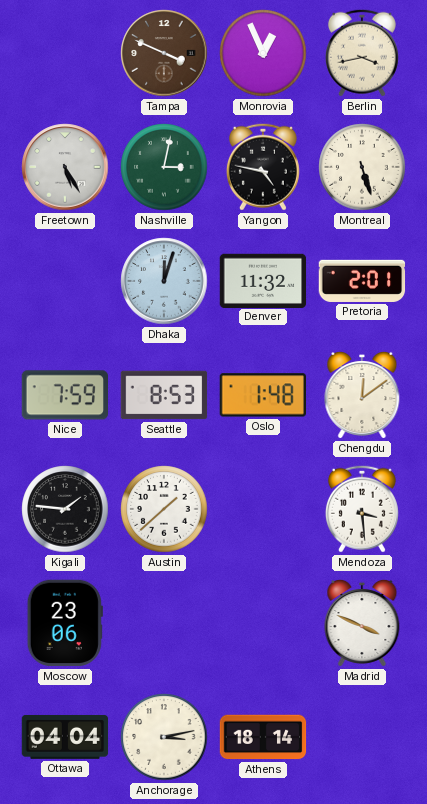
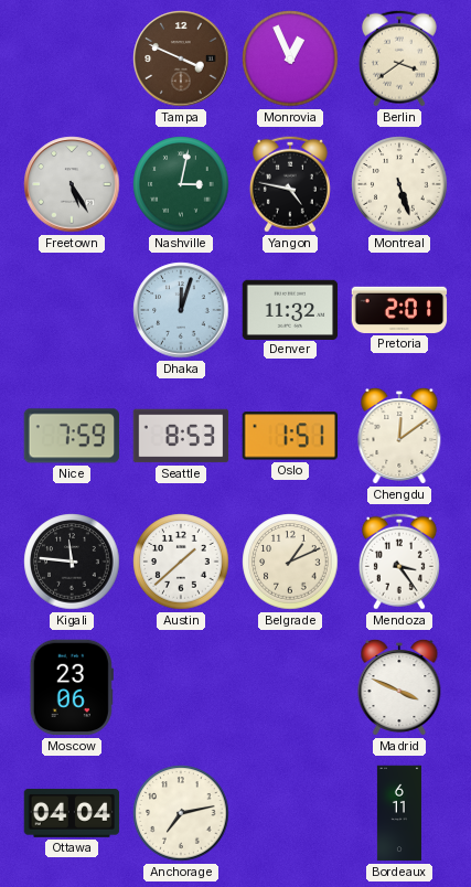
Berlin: 3:43 -> 3:39
Oslo: 1:48 -> 1:51
Kigali: 1:46 -> 11:46
Belgrade: none -> 1:11
Mendoza: 3:29 -> 3:24
Anchorage: 3:13 -> 7:13
Athens: 18:14 -> none
Bordeaux: none -> 6:11
